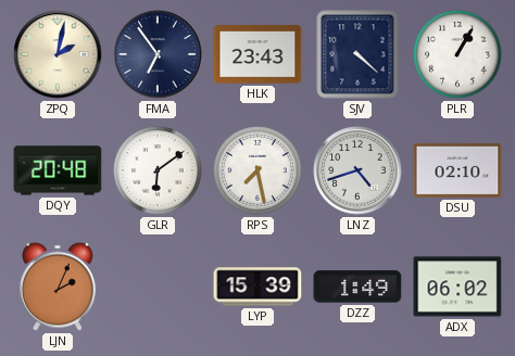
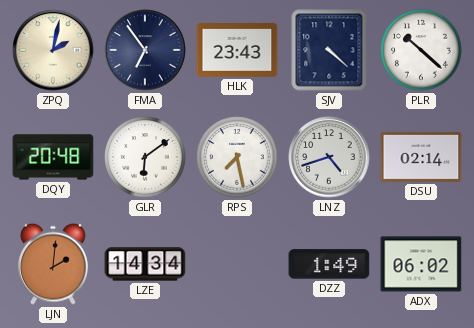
PLR: 1:05 -> 10:22
DSU: 02:10 -> 02:14
LJN: 2:04 -> 2:01
LZE: none -> 14:34
LYP: 15:39 -> none
